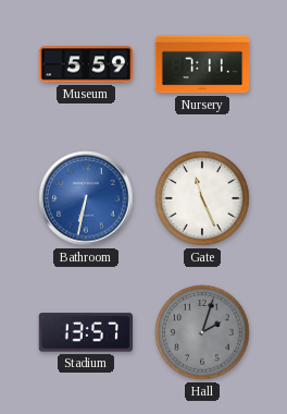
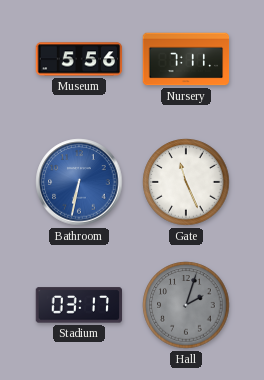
Museum: 5:59 -> 5:56
Stadium: 13:57 -> 03:17
